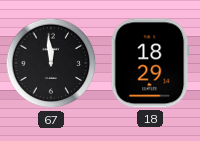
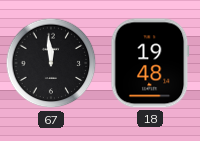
18: 18:29 -> 19:48
